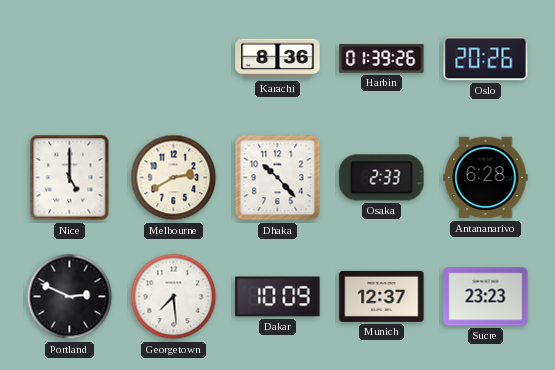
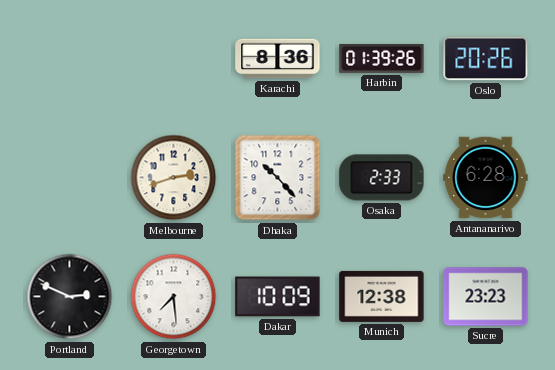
Nice: 5:00 -> none
Melbourne: 2:40 -> 2:42
Munich: 12:37 -> 12:38
